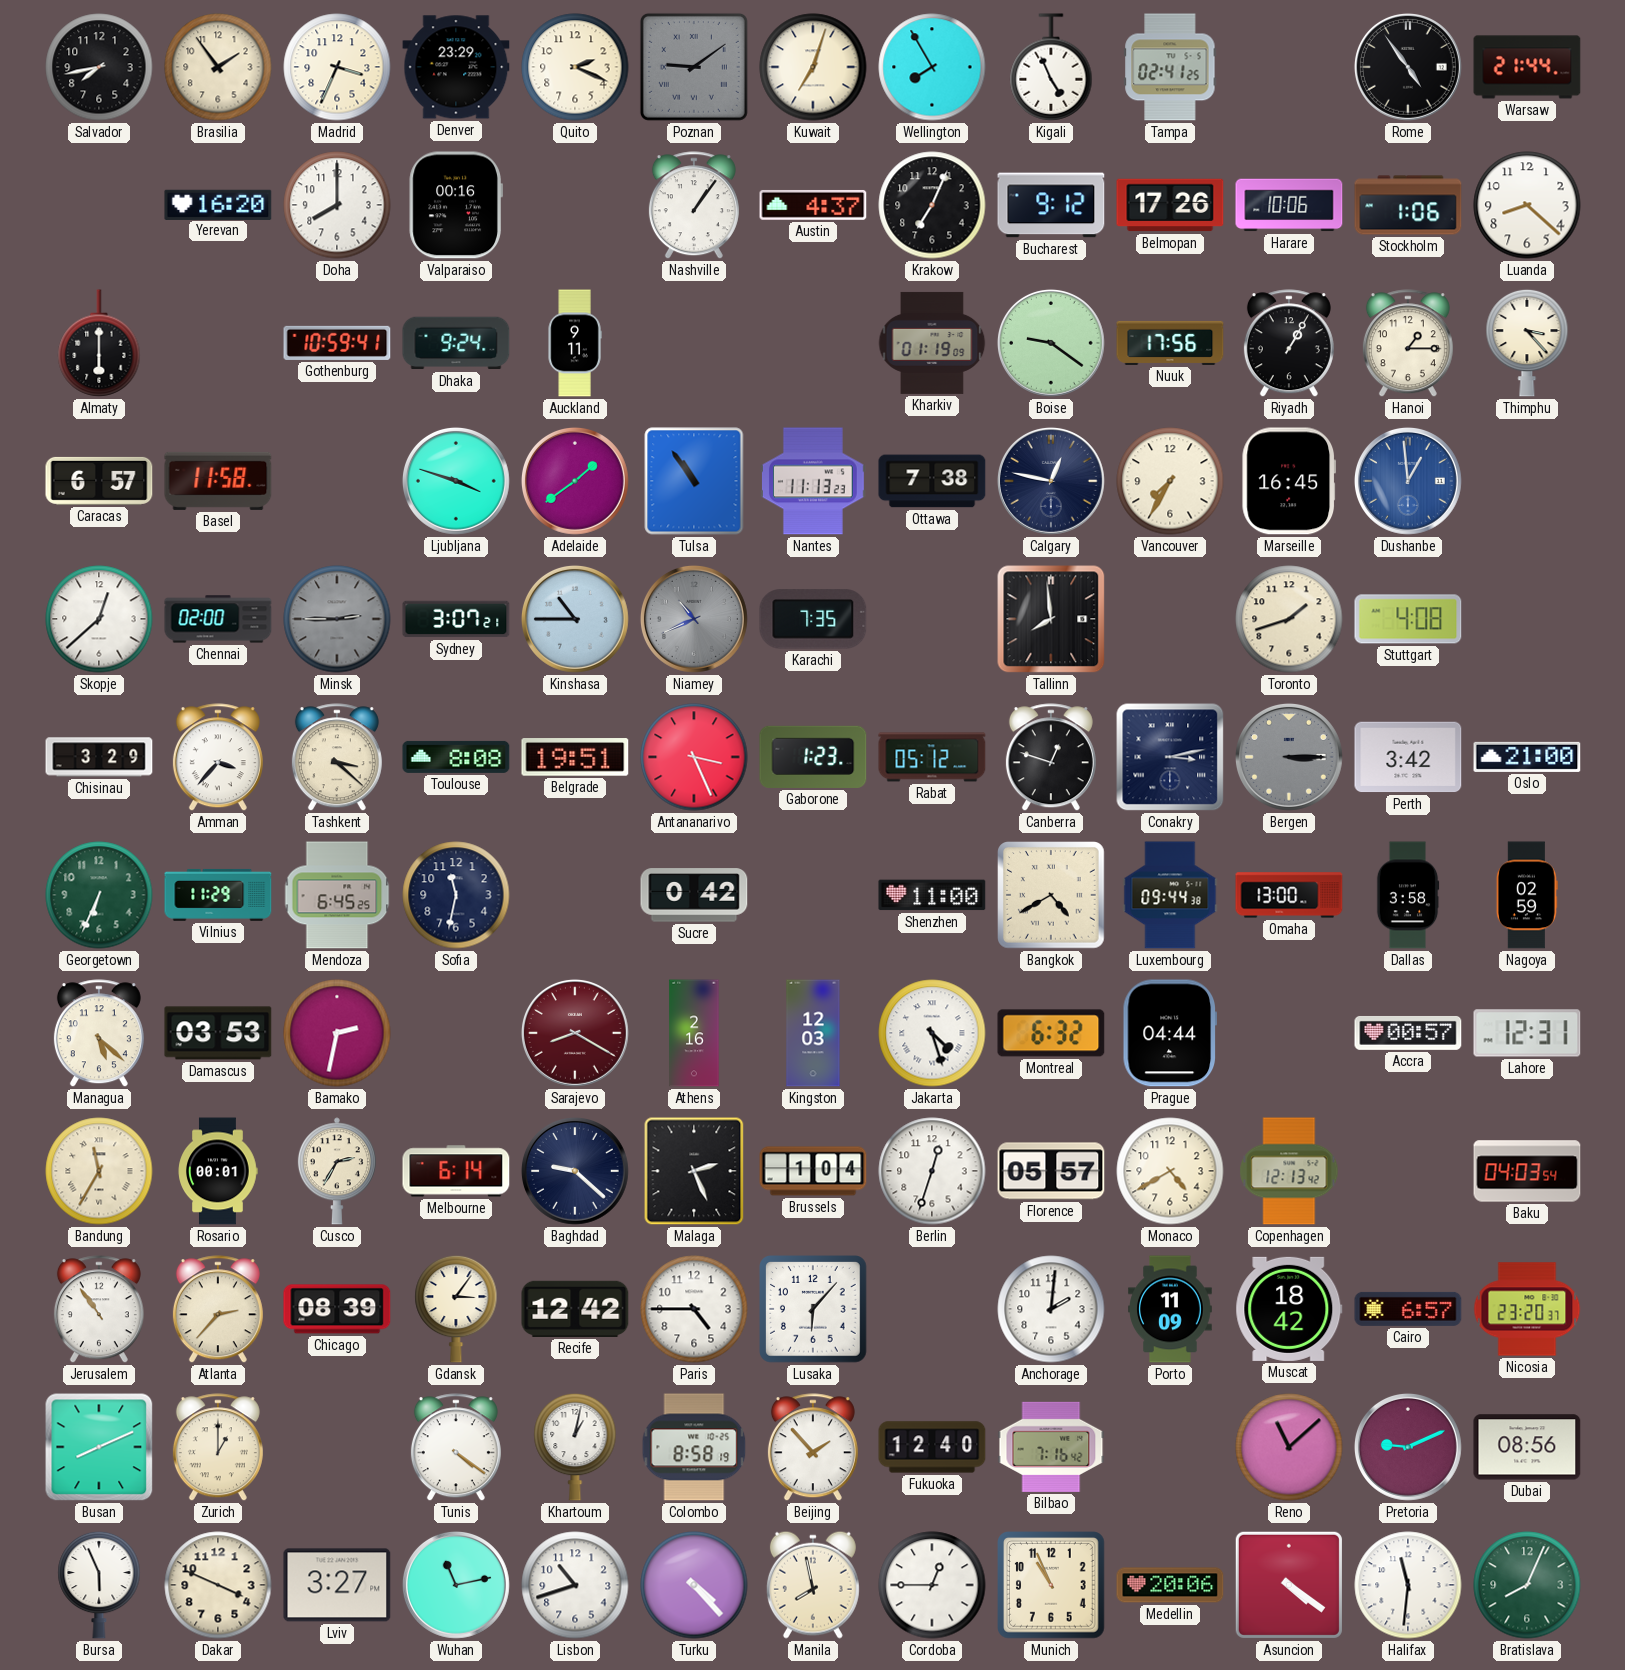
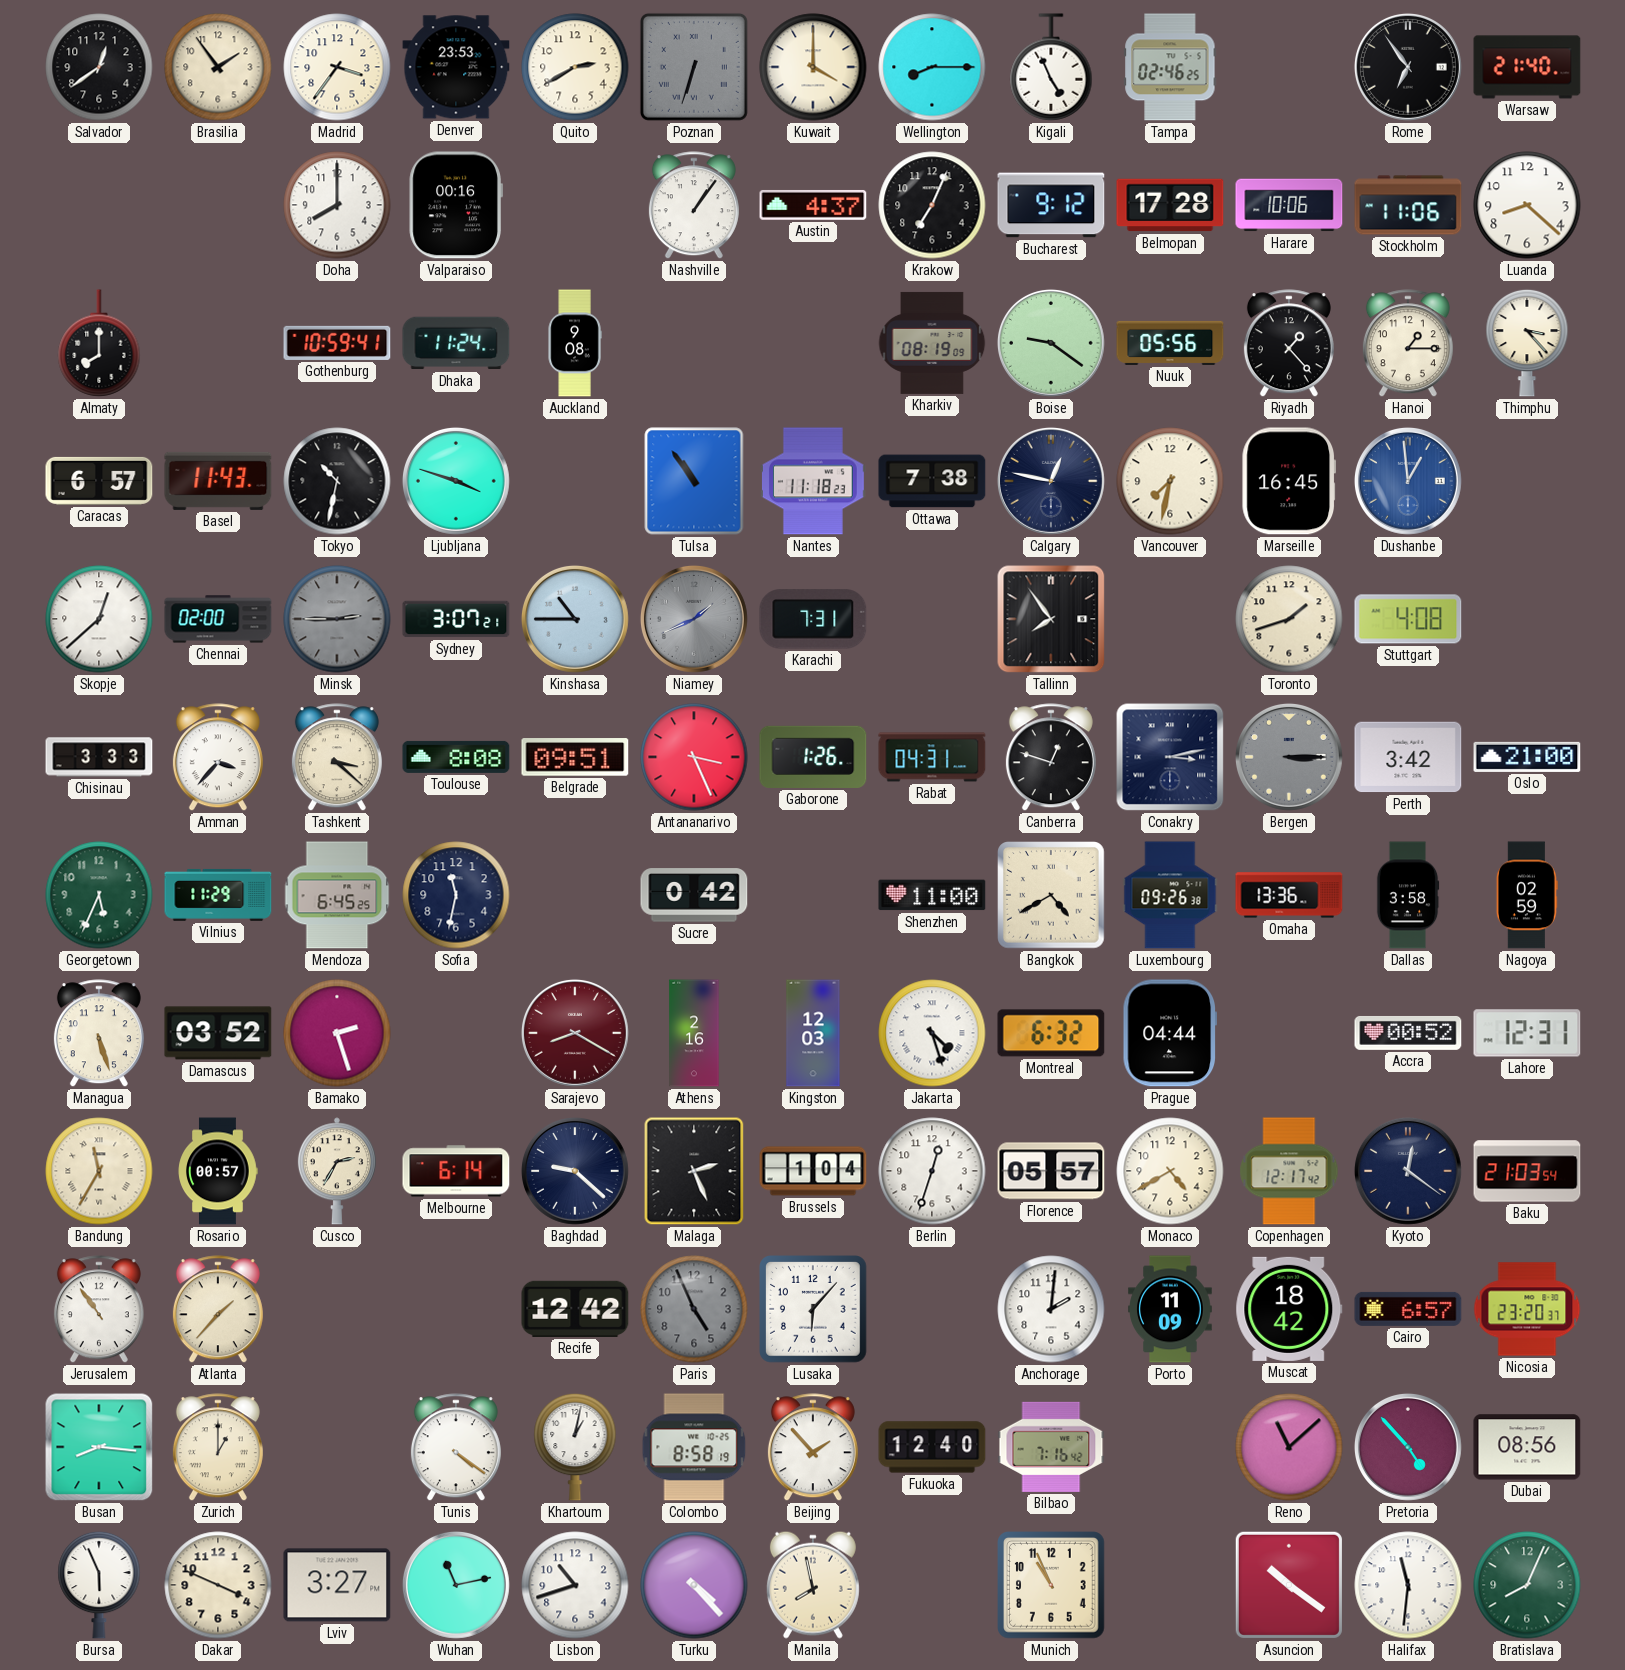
Salvador: 7:43 -> 12:39
Madrid: 3:34 -> 3:36
Denver: 23:29 -> 23:53
Quito: 2:19 -> 2:40
Poznan: 9:09 -> 6:33
Kuwait: 7:03 -> 4:00
Wellington: 7:55 -> 8:15
Tampa: 02:41 -> 02:46
Rome: 4:54 -> 6:54
Warsaw: 21:44 -> 21:40
Yerevan: 16:20 -> none
Belmopan: 17:26 -> 17:28
Stockholm: 1:06 -> 11:06
Almaty: 6:00 -> 8:00
Dhaka: 9:24 -> 11:24
Auckland: 9:11 -> 9:08
Kharkiv: 01:19 -> 08:19
Nuuk: 17:56 -> 05:56
Riyadh: 1:05 -> 1:23
Basel: 11:58 -> 11:43
Tokyo: none -> 10:32
Adelaide: 1:39 -> none
Nantes: 11:13 -> 11:18
Vancouver: 7:35 -> 7:32
Niamey: 10:41 -> 1:41
Karachi: 7:35 -> 7:31
Tallinn: 7:59 -> 7:54
Chisinau: 3:29 -> 3:33
Belgrade: 19:51 -> 09:51
Gaborone: 1:23 -> 1:26
Rabat: 05:12 -> 04:31
Georgetown: 6:34 -> 5:34
Luxembourg: 09:44 -> 09:26
Omaha: 13:00 -> 13:36
Managua: 5:22 -> 5:27
Damascus: 03:53 -> 03:52
Bamako: 2:32 -> 2:27
Accra: 00:57 -> 00:52
Rosario: 00:01 -> 00:57
Copenhagen: 12:13 -> 12:17
Kyoto: none -> 12:21
Baku: 04:03 -> 21:03
Atlanta: 2:37 -> 1:37
Chicago: 08:39 -> none
Gdansk: 3:06 -> none
Paris: 4:45 -> 4:56
Paris dial: white -> grey
Busan: 8:11 -> 8:16
Pretoria: 9:11 -> 4:53
Cordoba: 12:45 -> none
Medellin: 20:06 -> none
Asuncion: 4:21 -> 10:21
